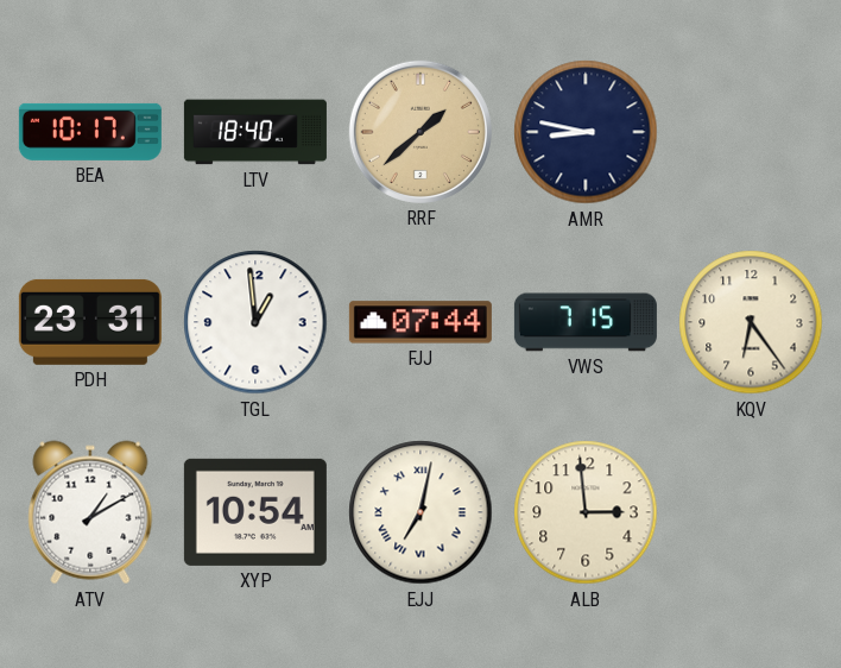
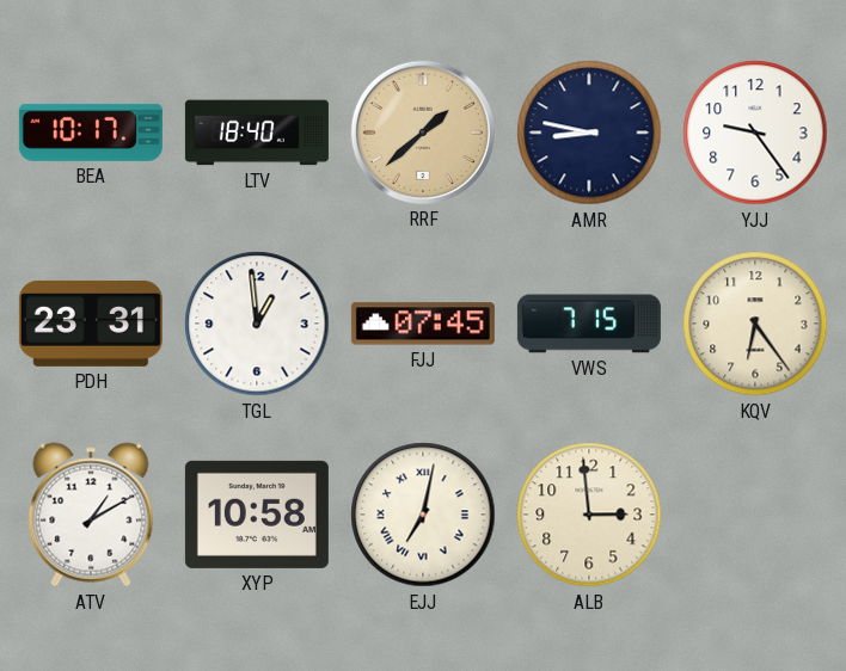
YJJ: none -> 9:24
FJJ: 07:44 -> 07:45
XYP: 10:54 -> 10:58
